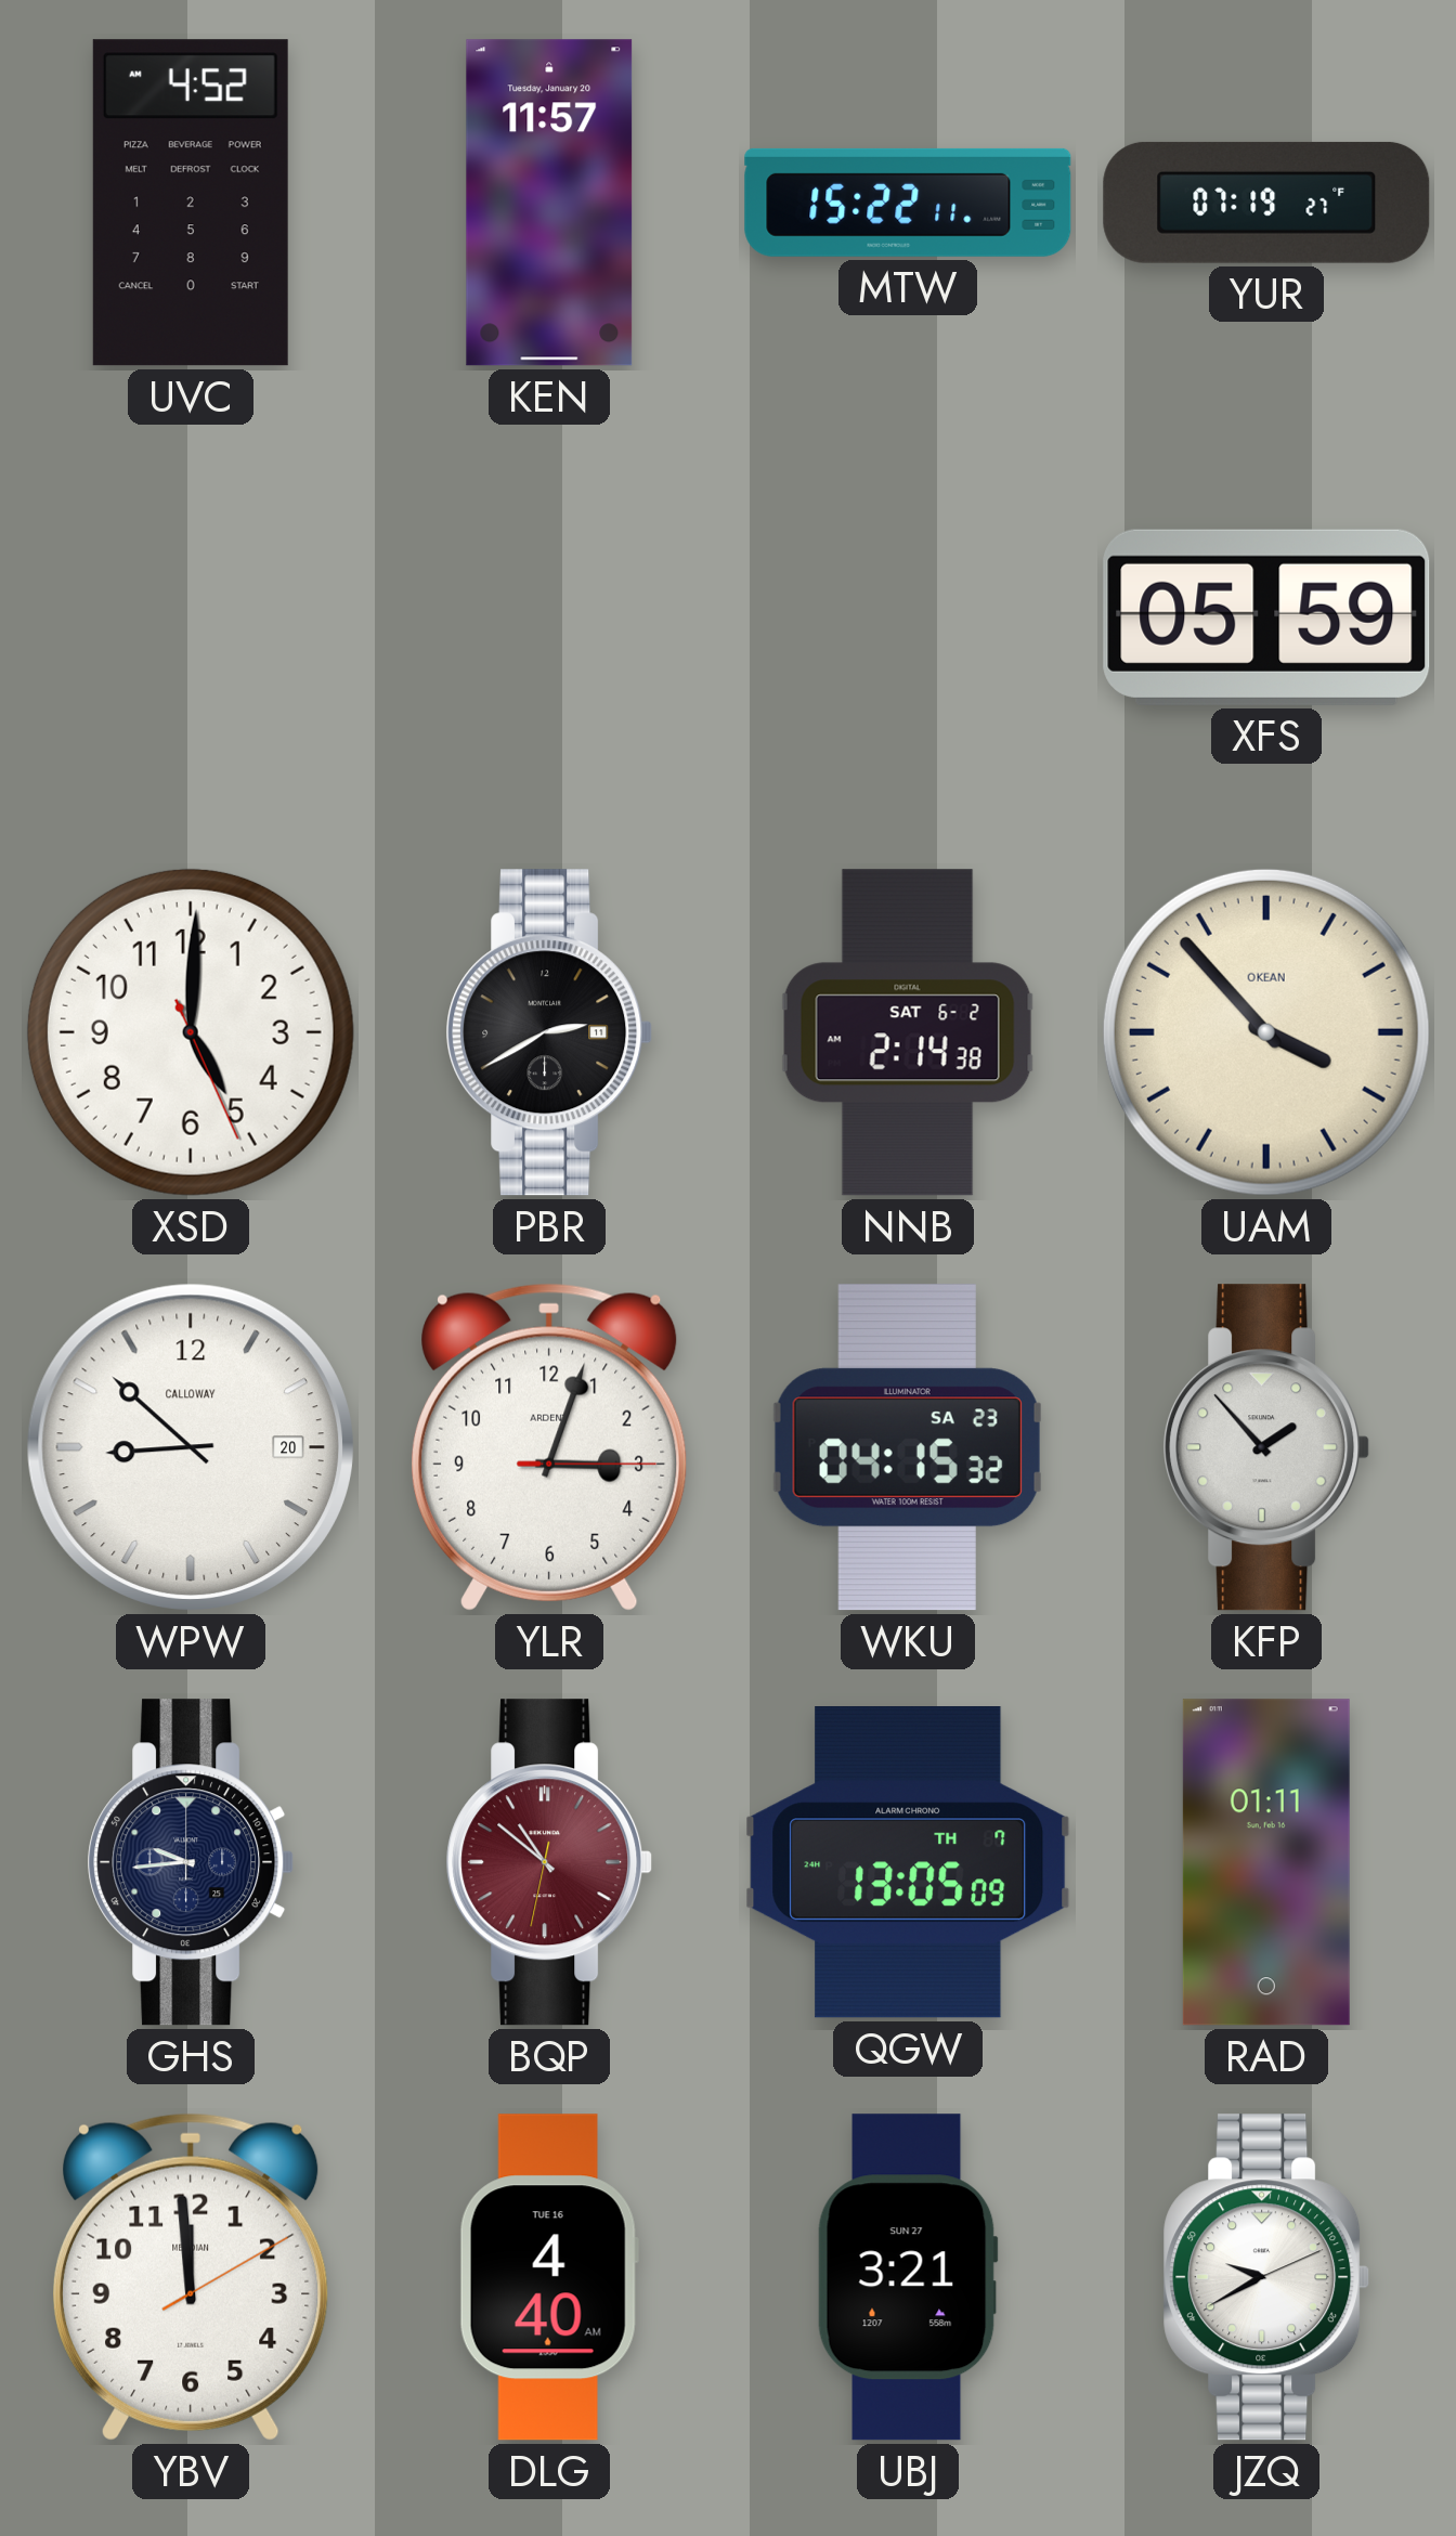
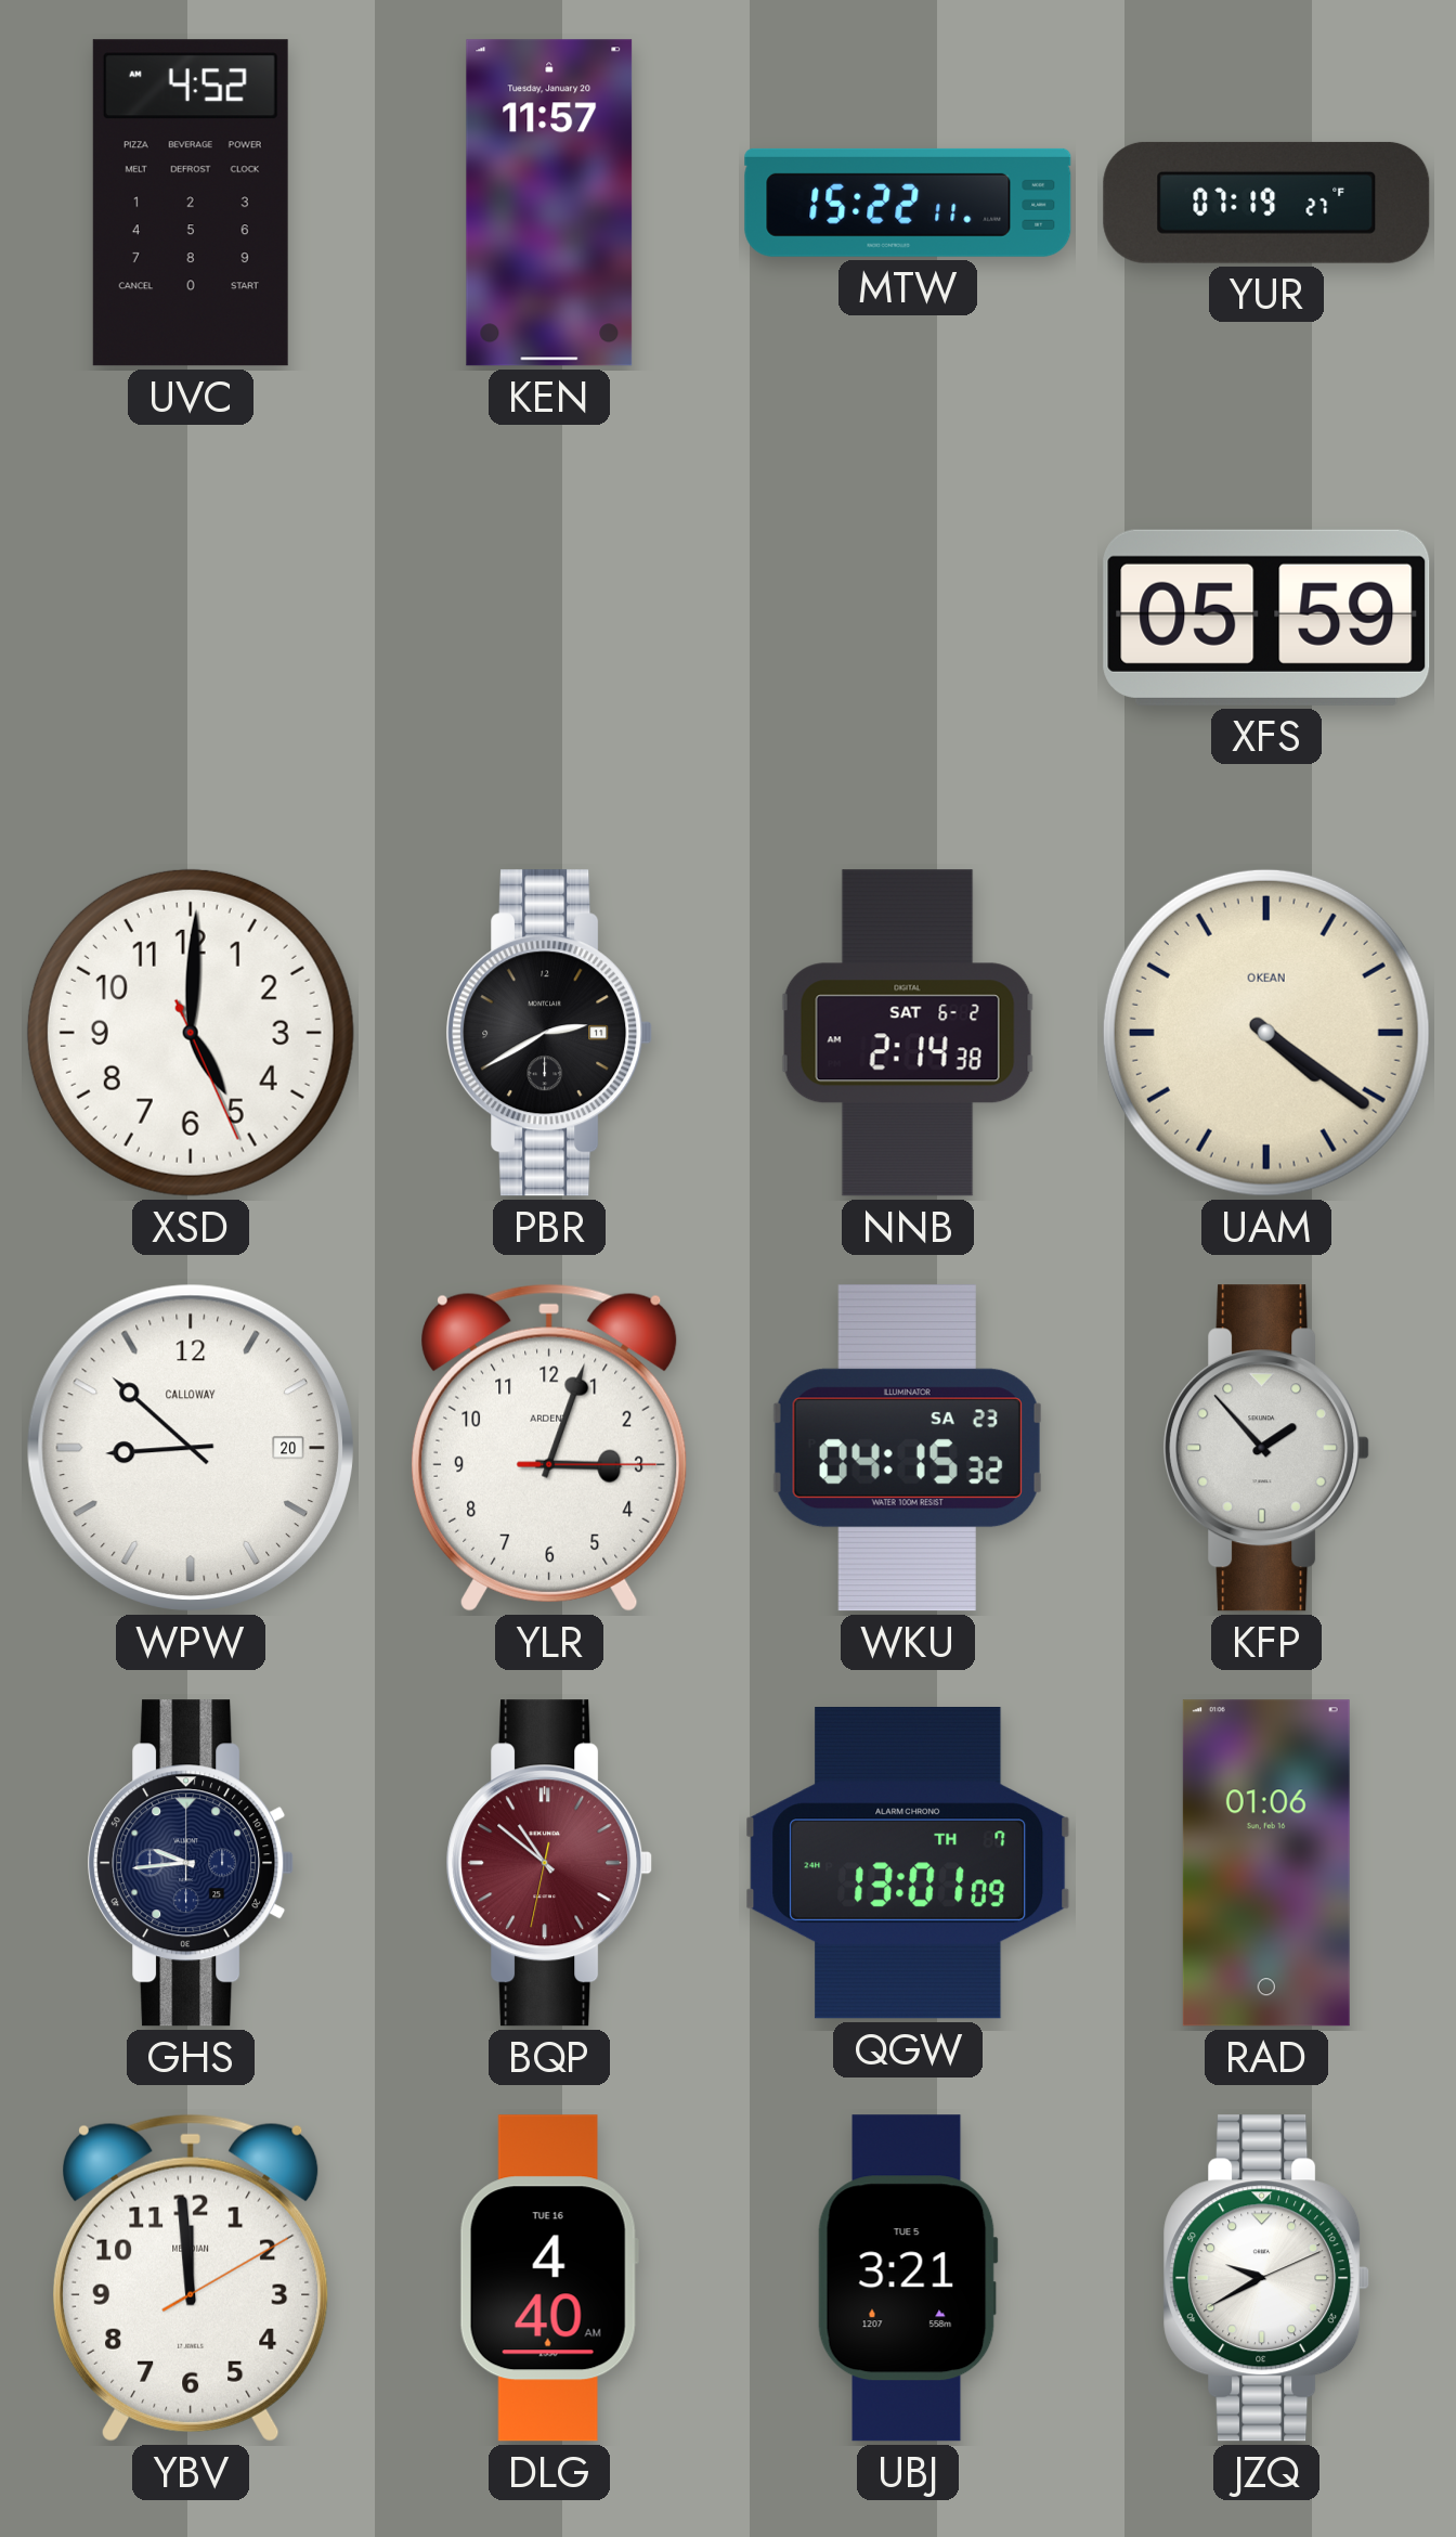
UAM: 3:53 -> 4:21
QGW: 13:05 -> 13:01
RAD: 01:11 -> 01:06
UBJ date: SUN 27 -> TUE 5
